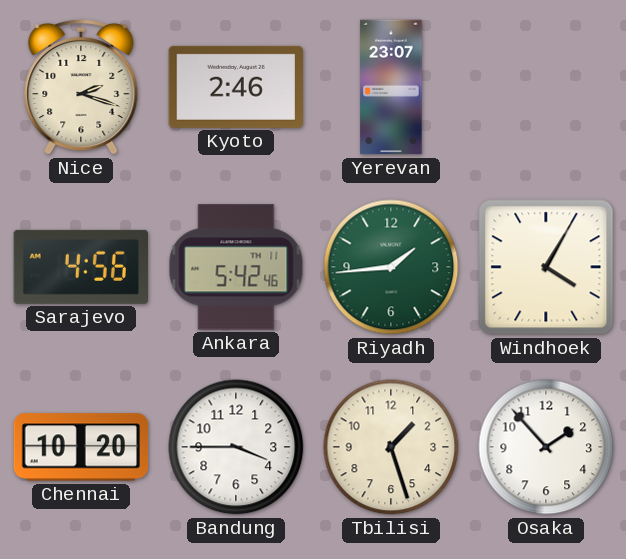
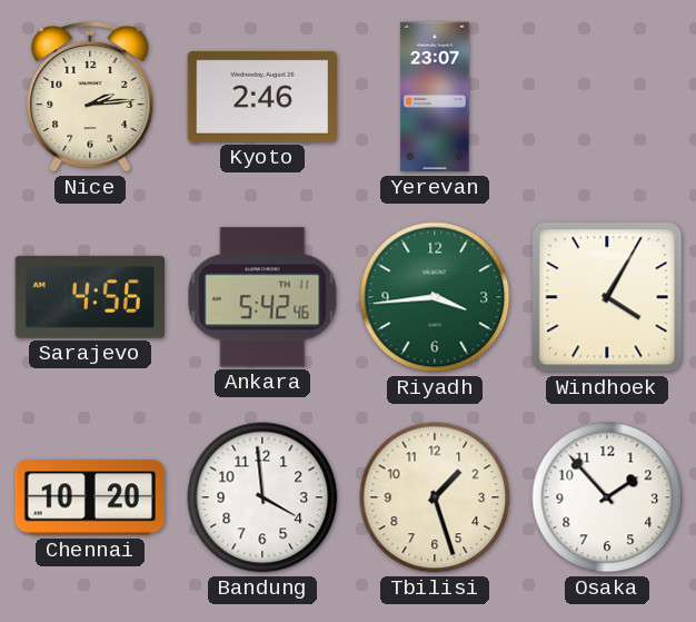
Nice: 2:18 -> 2:14
Riyadh: 1:44 -> 3:44
Bandung: 3:45 -> 3:59
